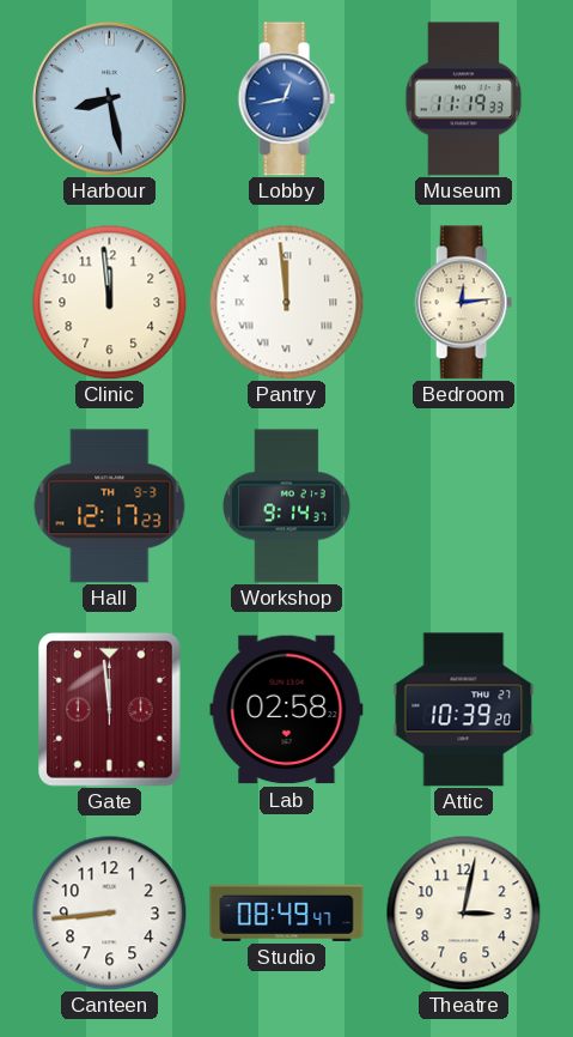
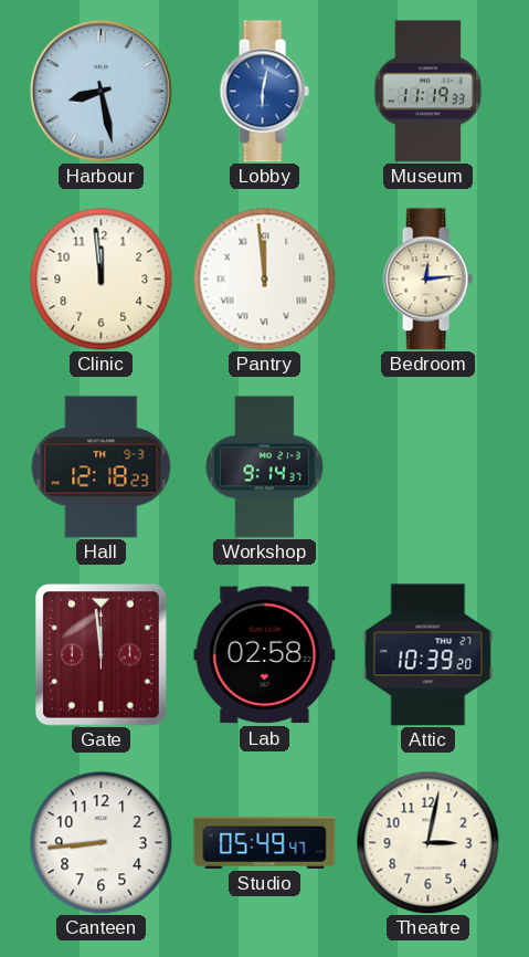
Lobby: 12:43 -> 6:02
Hall: 12:17 -> 12:18
Studio: 08:49 -> 05:49
